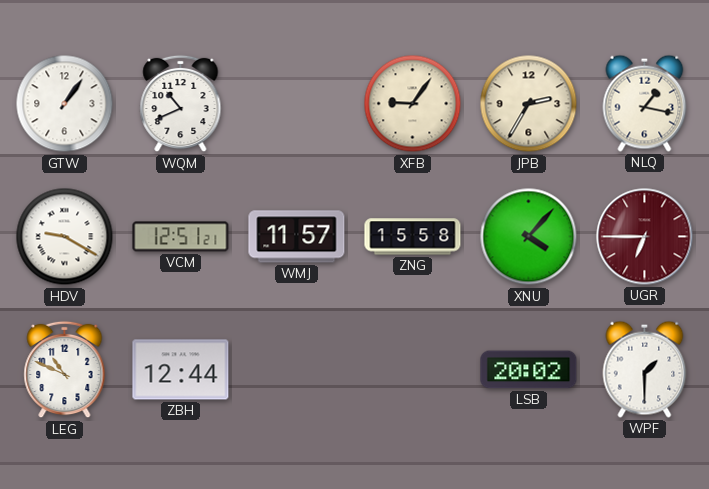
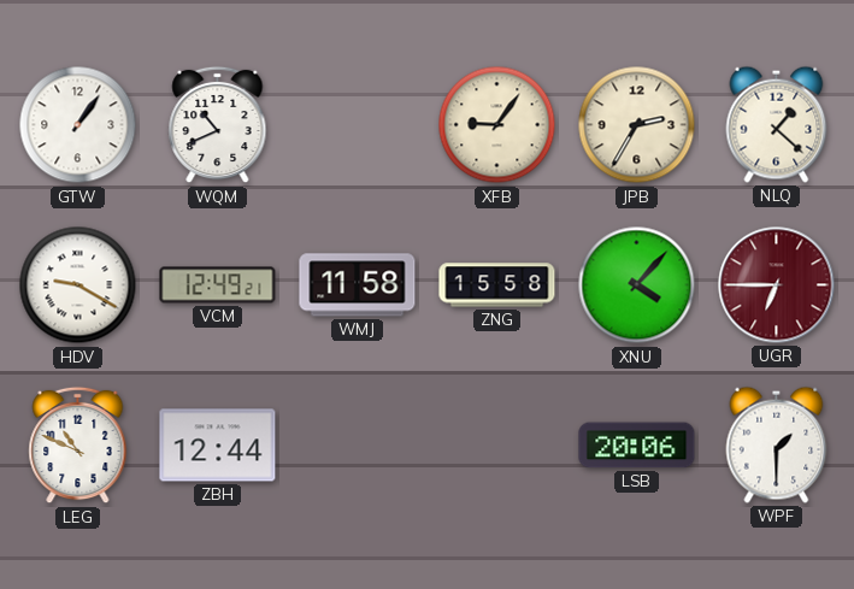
NLQ: 1:17 -> 1:22
VCM: 12:51 -> 12:49
WMJ: 11:57 -> 11:58
LSB: 20:02 -> 20:06
